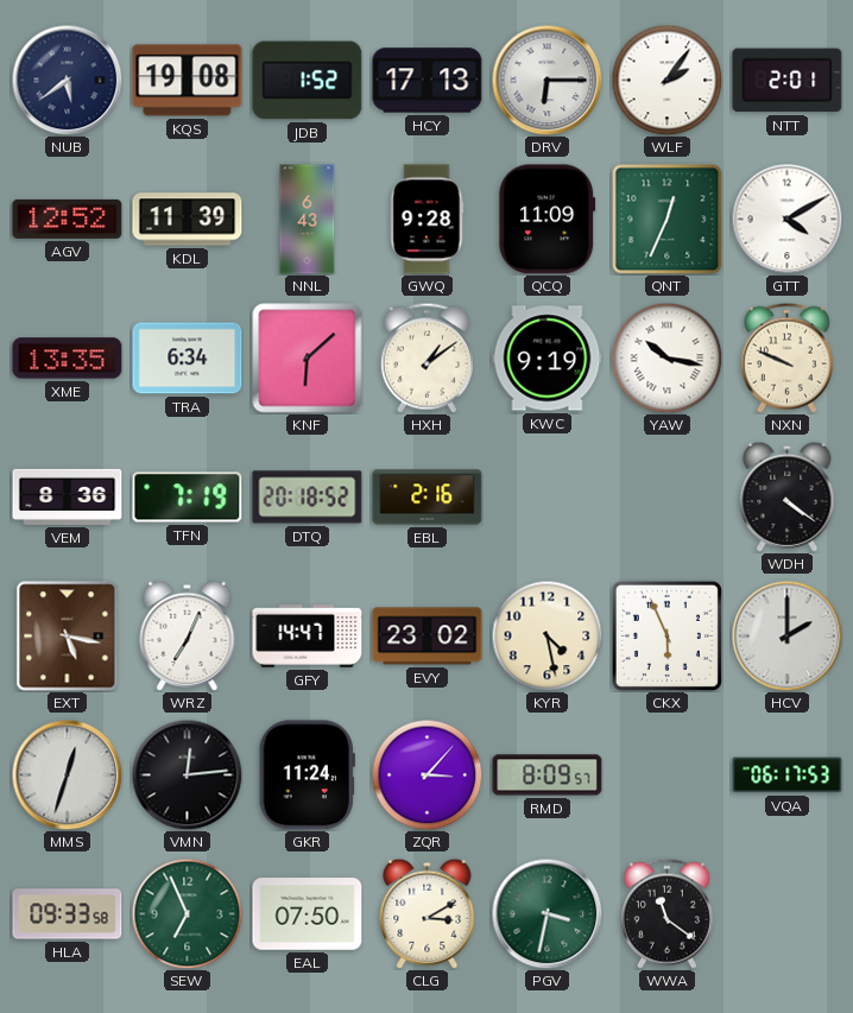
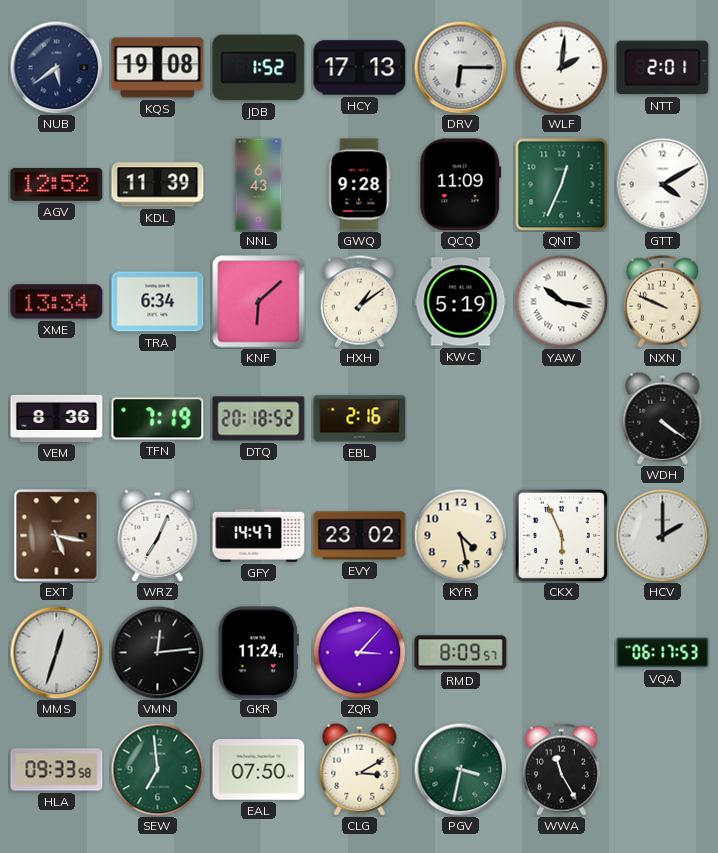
WLF: 2:06 -> 2:01
XME: 13:35 -> 13:34
KWC: 9:19 -> 5:19
SEW: 6:56 -> 6:59
WWA: 11:21 -> 11:25
